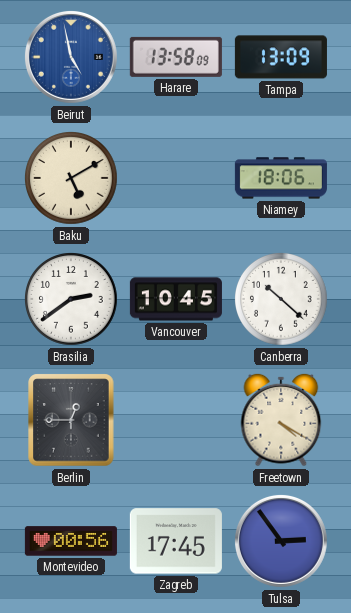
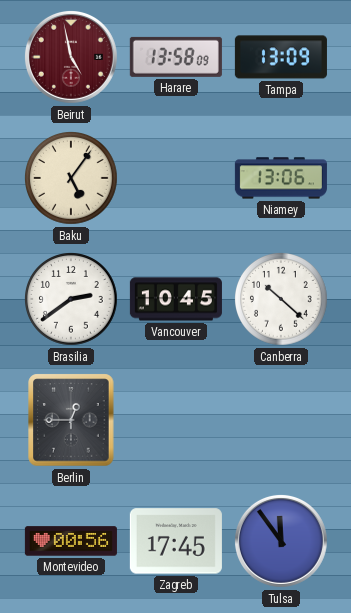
Beirut dial: blue -> burgundy
Baku: 5:10 -> 5:06
Niamey: 18:06 -> 13:06
Freetown: 4:20 -> none
Tulsa: 2:54 -> 11:54
